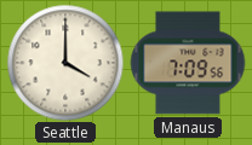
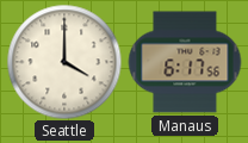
Manaus: 7:09 -> 6:17
